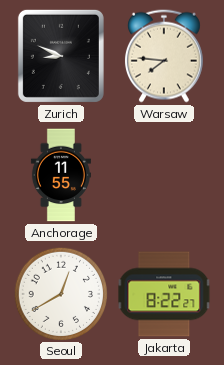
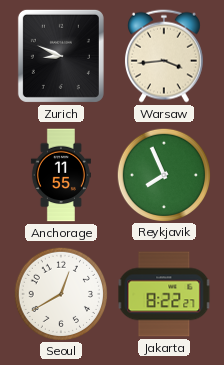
Warsaw: 7:46 -> 3:44
Reykjavik: none -> 7:56
